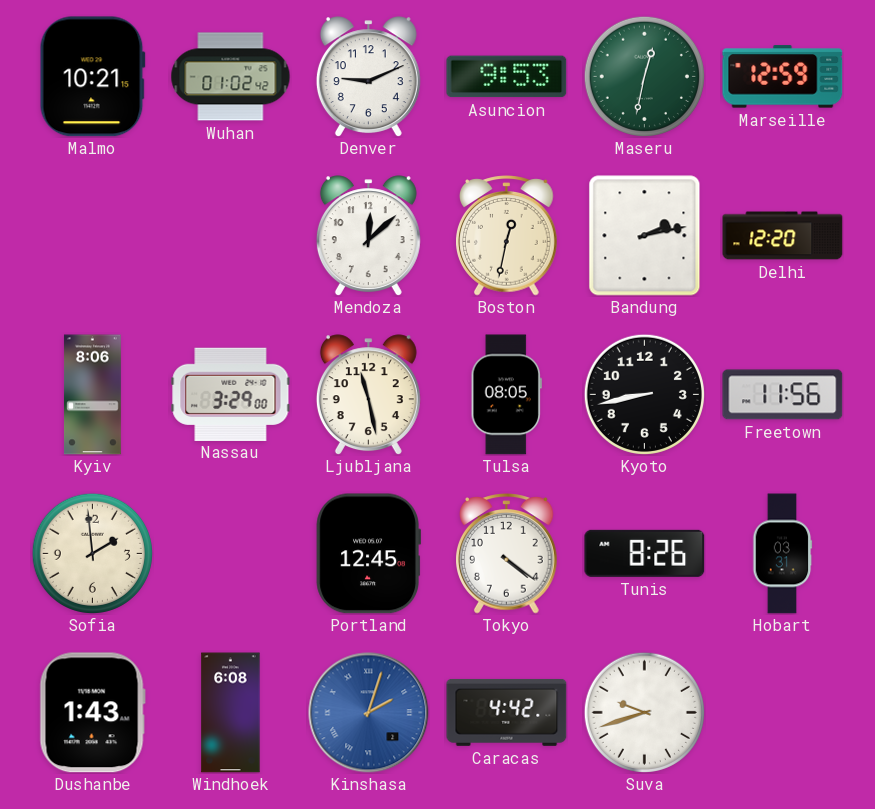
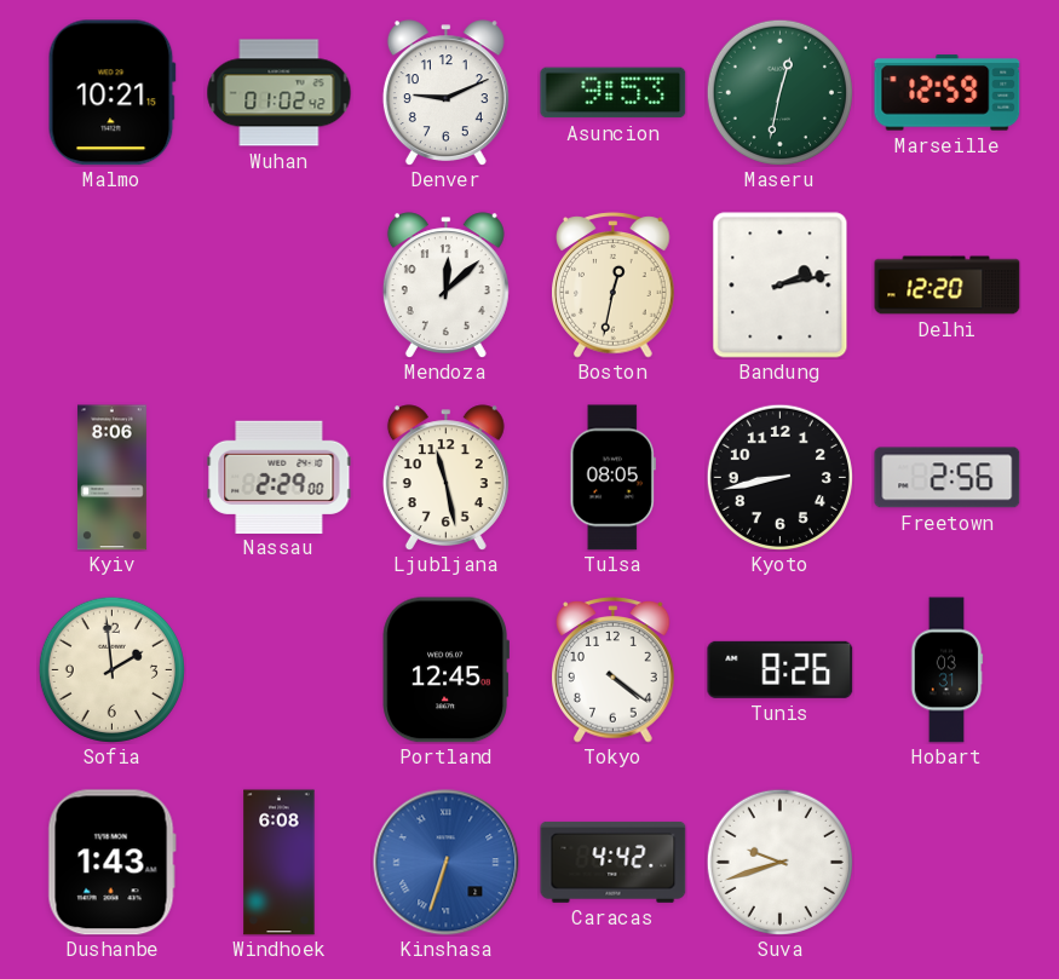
Nassau: 3:29 -> 2:29
Freetown: 11:56 -> 2:56
Kinshasa: 2:03 -> 6:33
